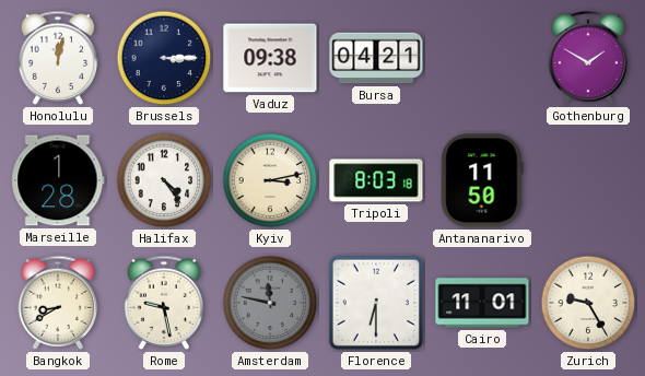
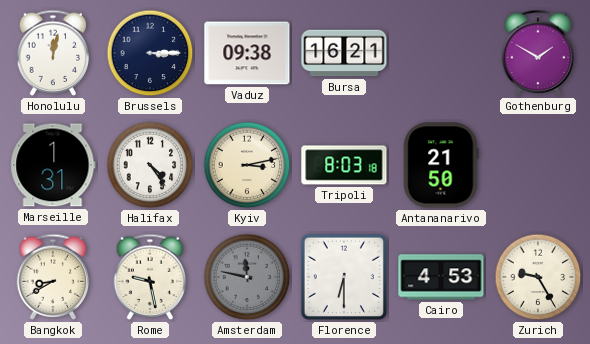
Bursa: 04:21 -> 16:21
Marseille: 1:28 -> 1:31
Antananarivo: 11:50 -> 21:50
Cairo: 11:01 -> 4:53
